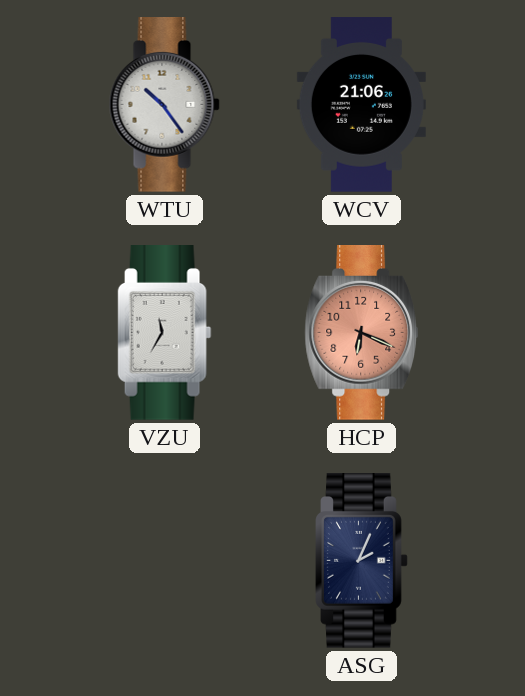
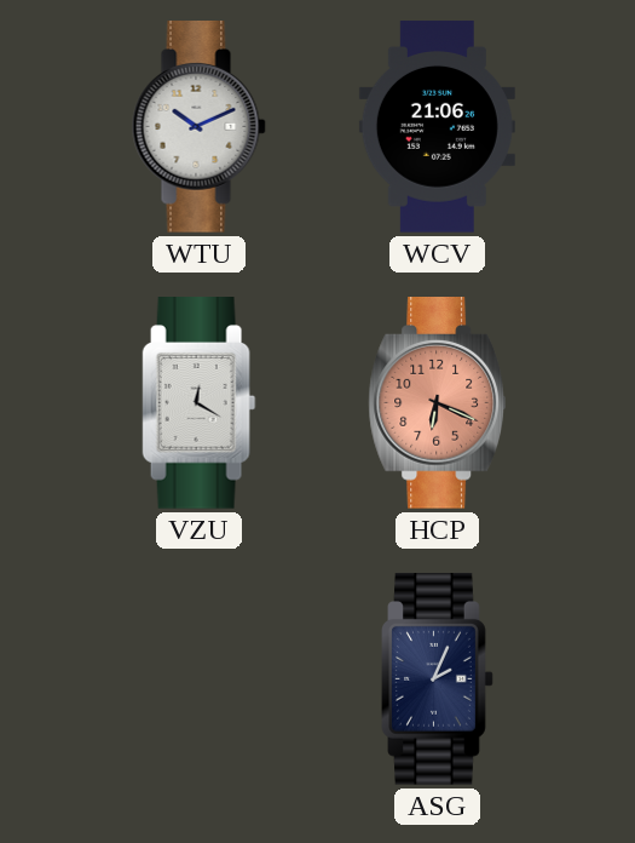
WTU: 10:24 -> 10:11
VZU: 11:35 -> 12:20
